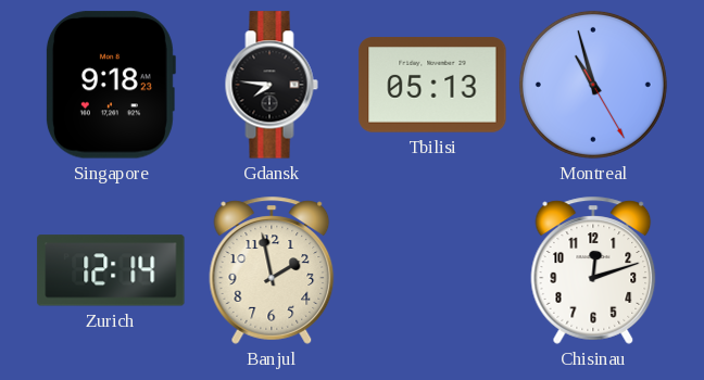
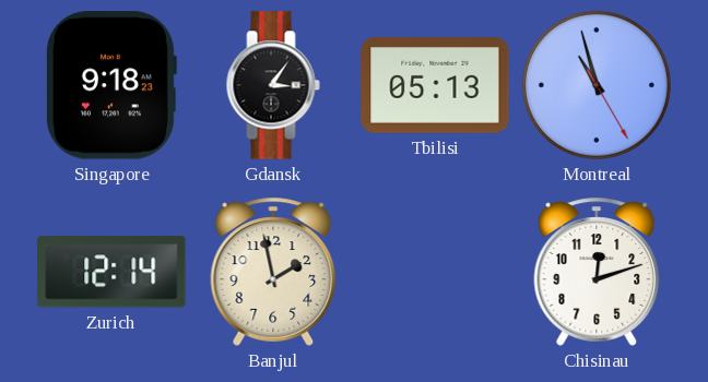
Gdansk: 7:46 -> 3:06
